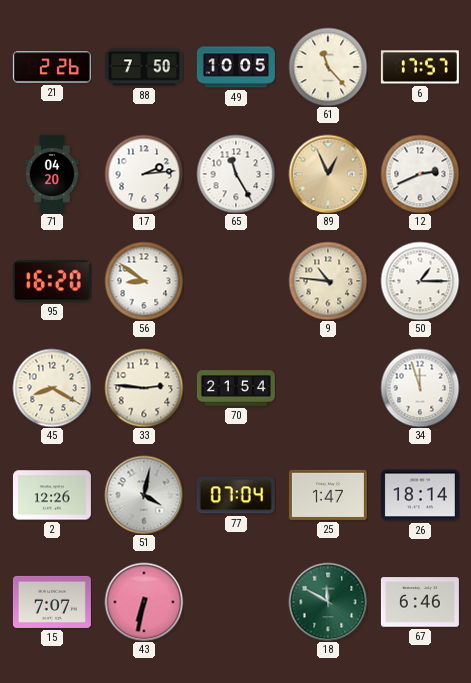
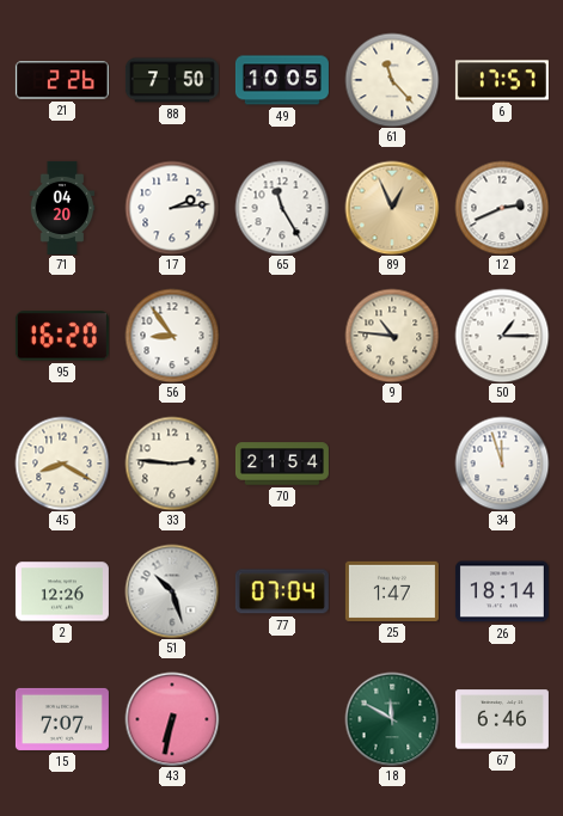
56: 8:51 -> 8:54
51: 4:02 -> 10:27
